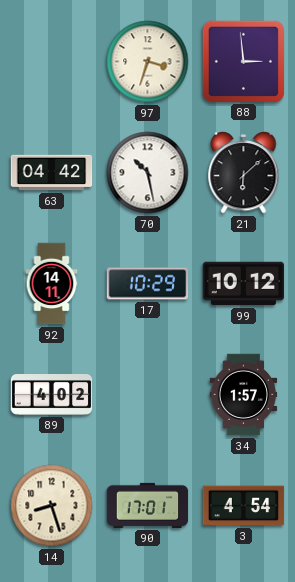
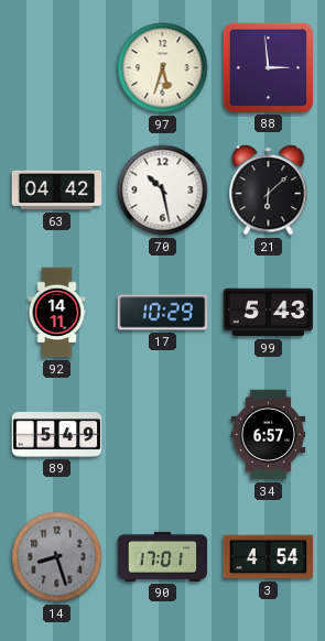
97: 3:33 -> 5:33
99: 10:12 -> 5:43
89: 4:02 -> 5:49
34: 1:57 -> 6:57
14 dial: cream -> grey
